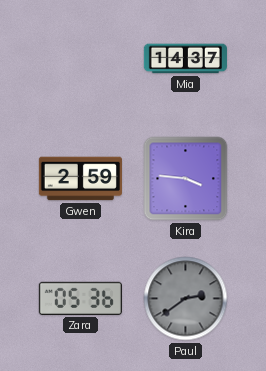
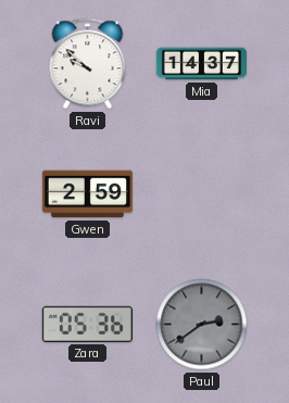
Ravi: none -> 9:52
Kira: 3:46 -> none
